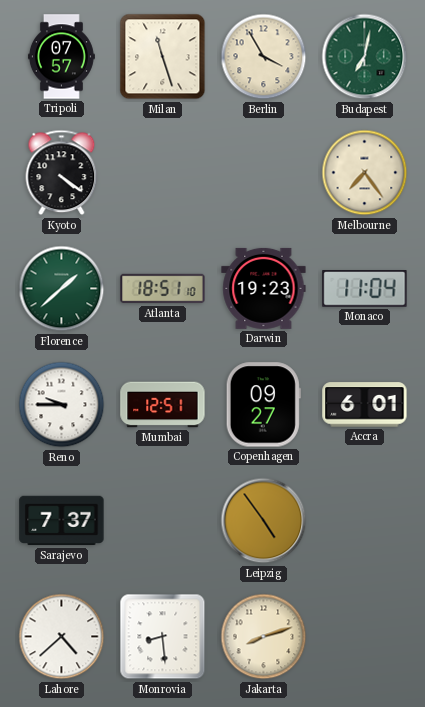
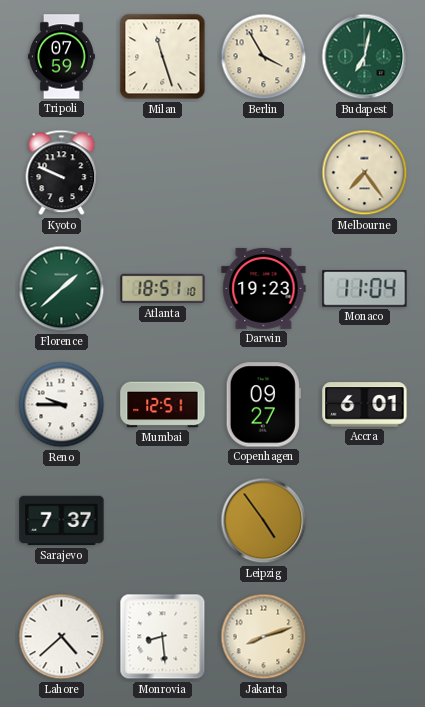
Tripoli: 07:57 -> 07:59
Kyoto: 4:21 -> 9:49
